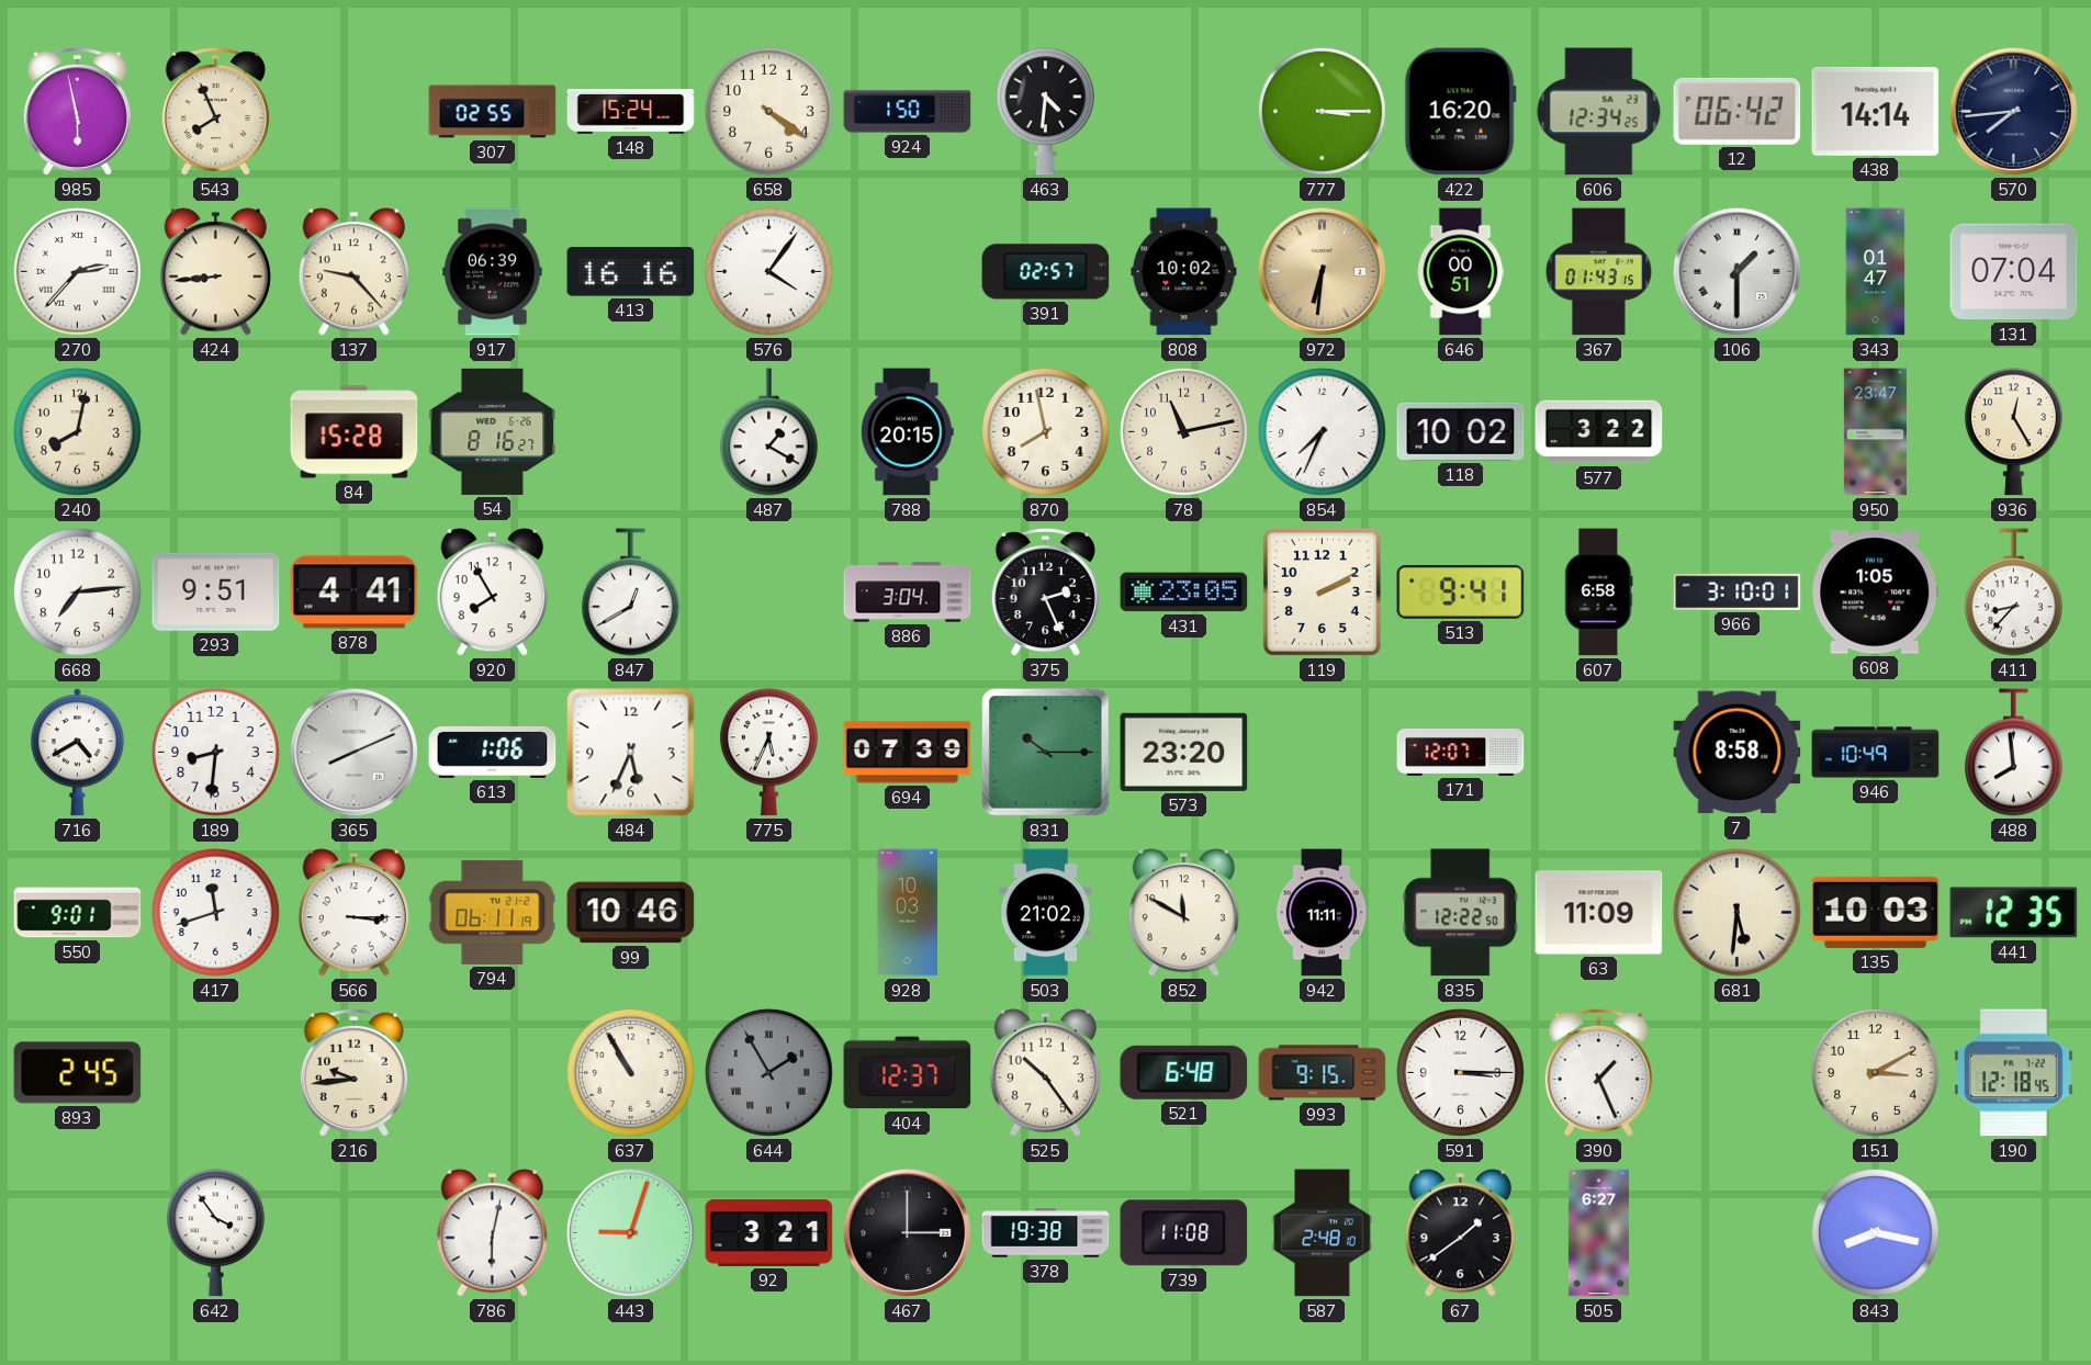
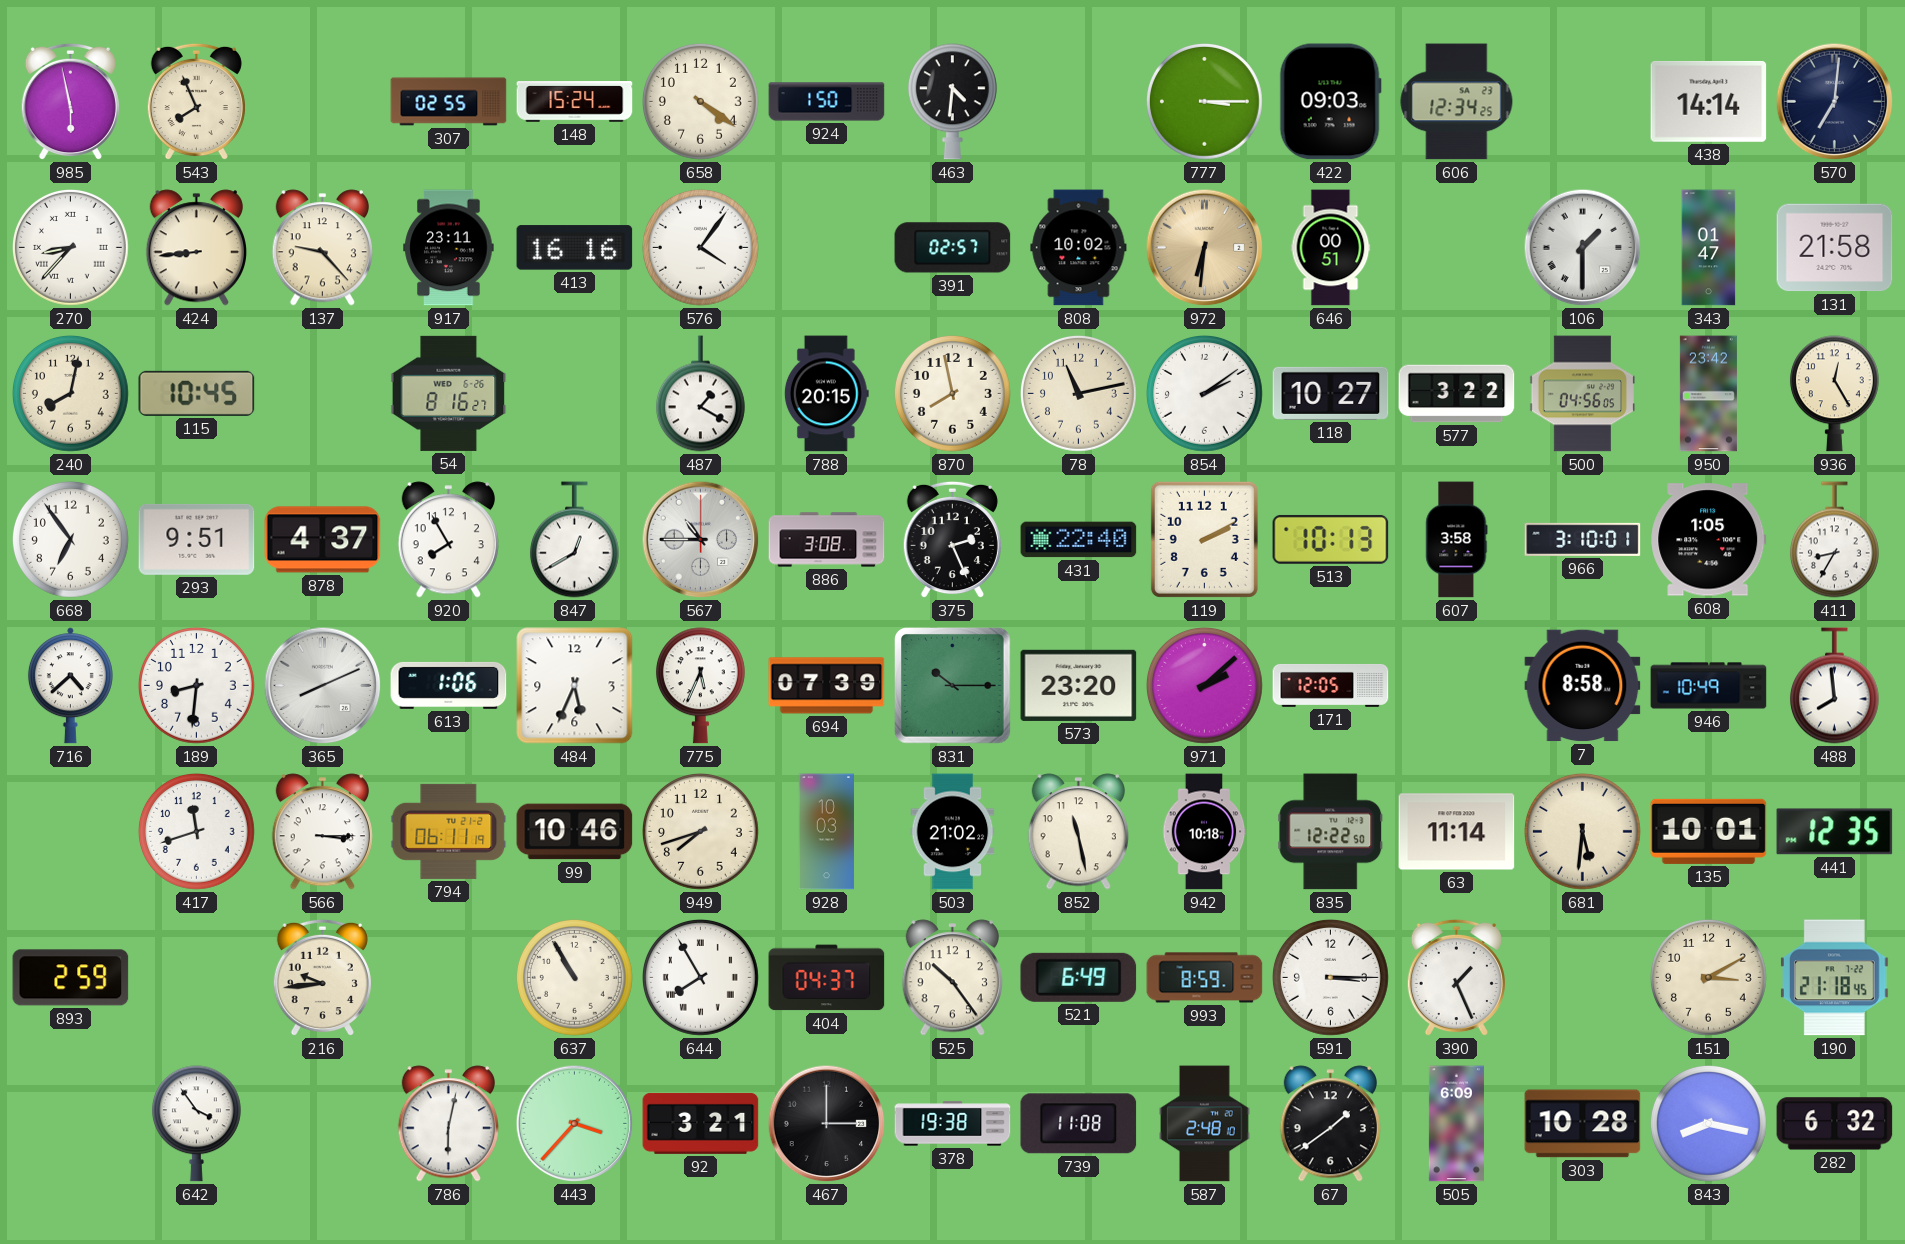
422: 16:20 -> 09:03
12: 06:42 -> none
570: 7:44 -> 7:01
270: 2:37 -> 8:37
917: 06:39 -> 23:11
367: 01:43 -> none
131: 07:04 -> 21:58
115: none -> 10:45
84: 15:28 -> none
854: 7:34 -> 2:09
118: 10:02 -> 10:27
500: none -> 04:56
950: 23:47 -> 23:42
668: 7:14 -> 6:54
878: 4:41 -> 4:37
567: none -> 10:45
886: 3:04 -> 3:08
431: 23:05 -> 22:40
513: 9:41 -> 10:13
607: 6:58 -> 3:58
411: 8:37 -> 8:35
716: 4:40 -> 4:38
971: none -> 2:08
171: 12:07 -> 12:05
550: 9:01 -> none
949: none -> 7:42
852: 11:50 -> 11:28
942: 11:11 -> 10:18
63: 11:09 -> 11:14
135: 10:03 -> 10:01
893: 2:45 -> 2:59
644: 1:55 -> 7:55
644 dial: grey -> white
404: 12:37 -> 04:37
521: 6:48 -> 6:49
993: 9:15 -> 8:59
190: 12:18 -> 21:18
443: 9:03 -> 3:37
505: 6:27 -> 6:09
303: none -> 10:28
282: none -> 6:32
